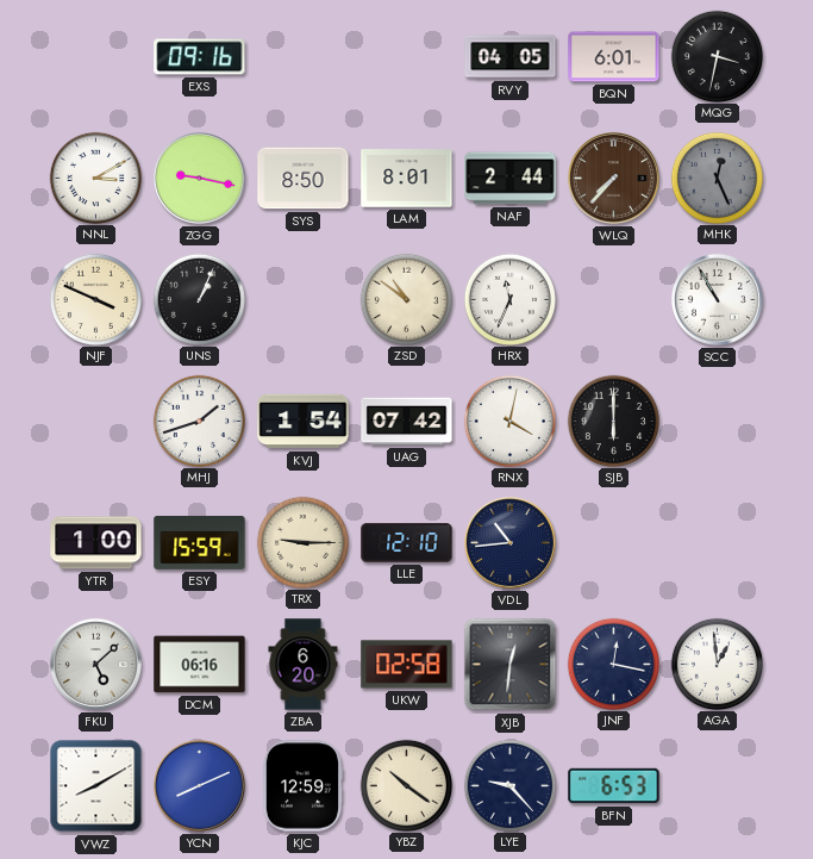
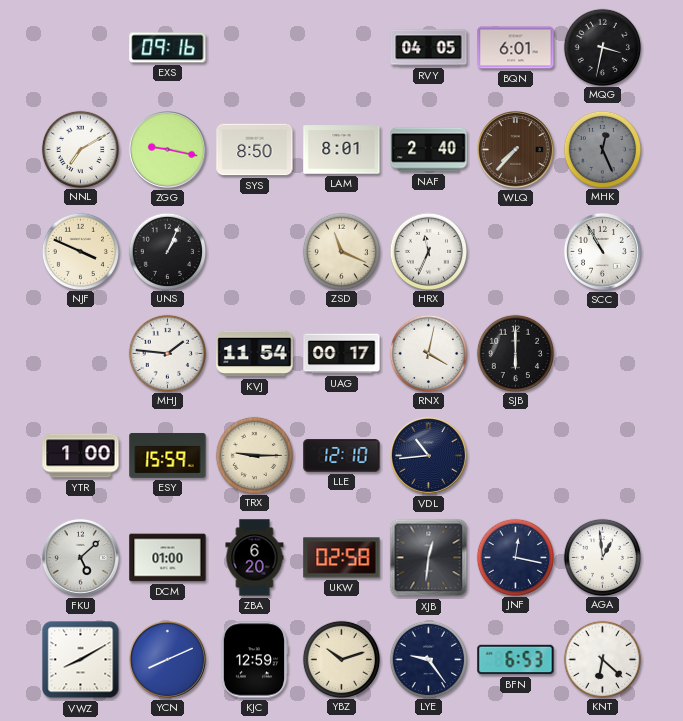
NNL: 3:10 -> 7:10
NAF: 2:44 -> 2:40
ZSD: 10:51 -> 11:19
MHJ: 1:42 -> 1:46
KVJ: 1:54 -> 11:54
UAG: 07:42 -> 00:17
DCM: 06:16 -> 01:00
YBZ: 10:21 -> 10:12
LYE: 9:23 -> 9:24
KNT: none -> 6:22
